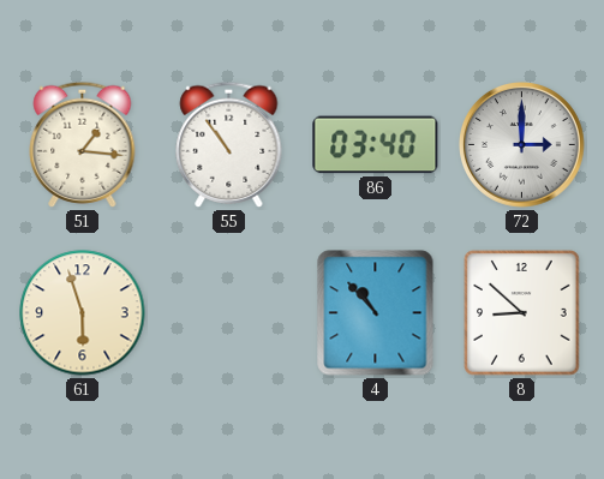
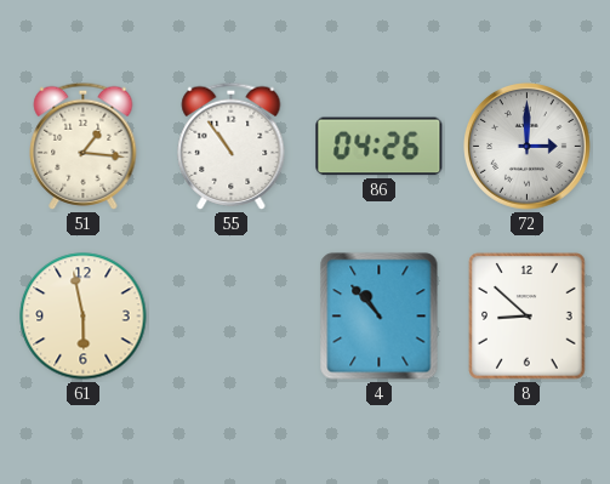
86: 03:40 -> 04:26
61: 5:57 -> 5:58
